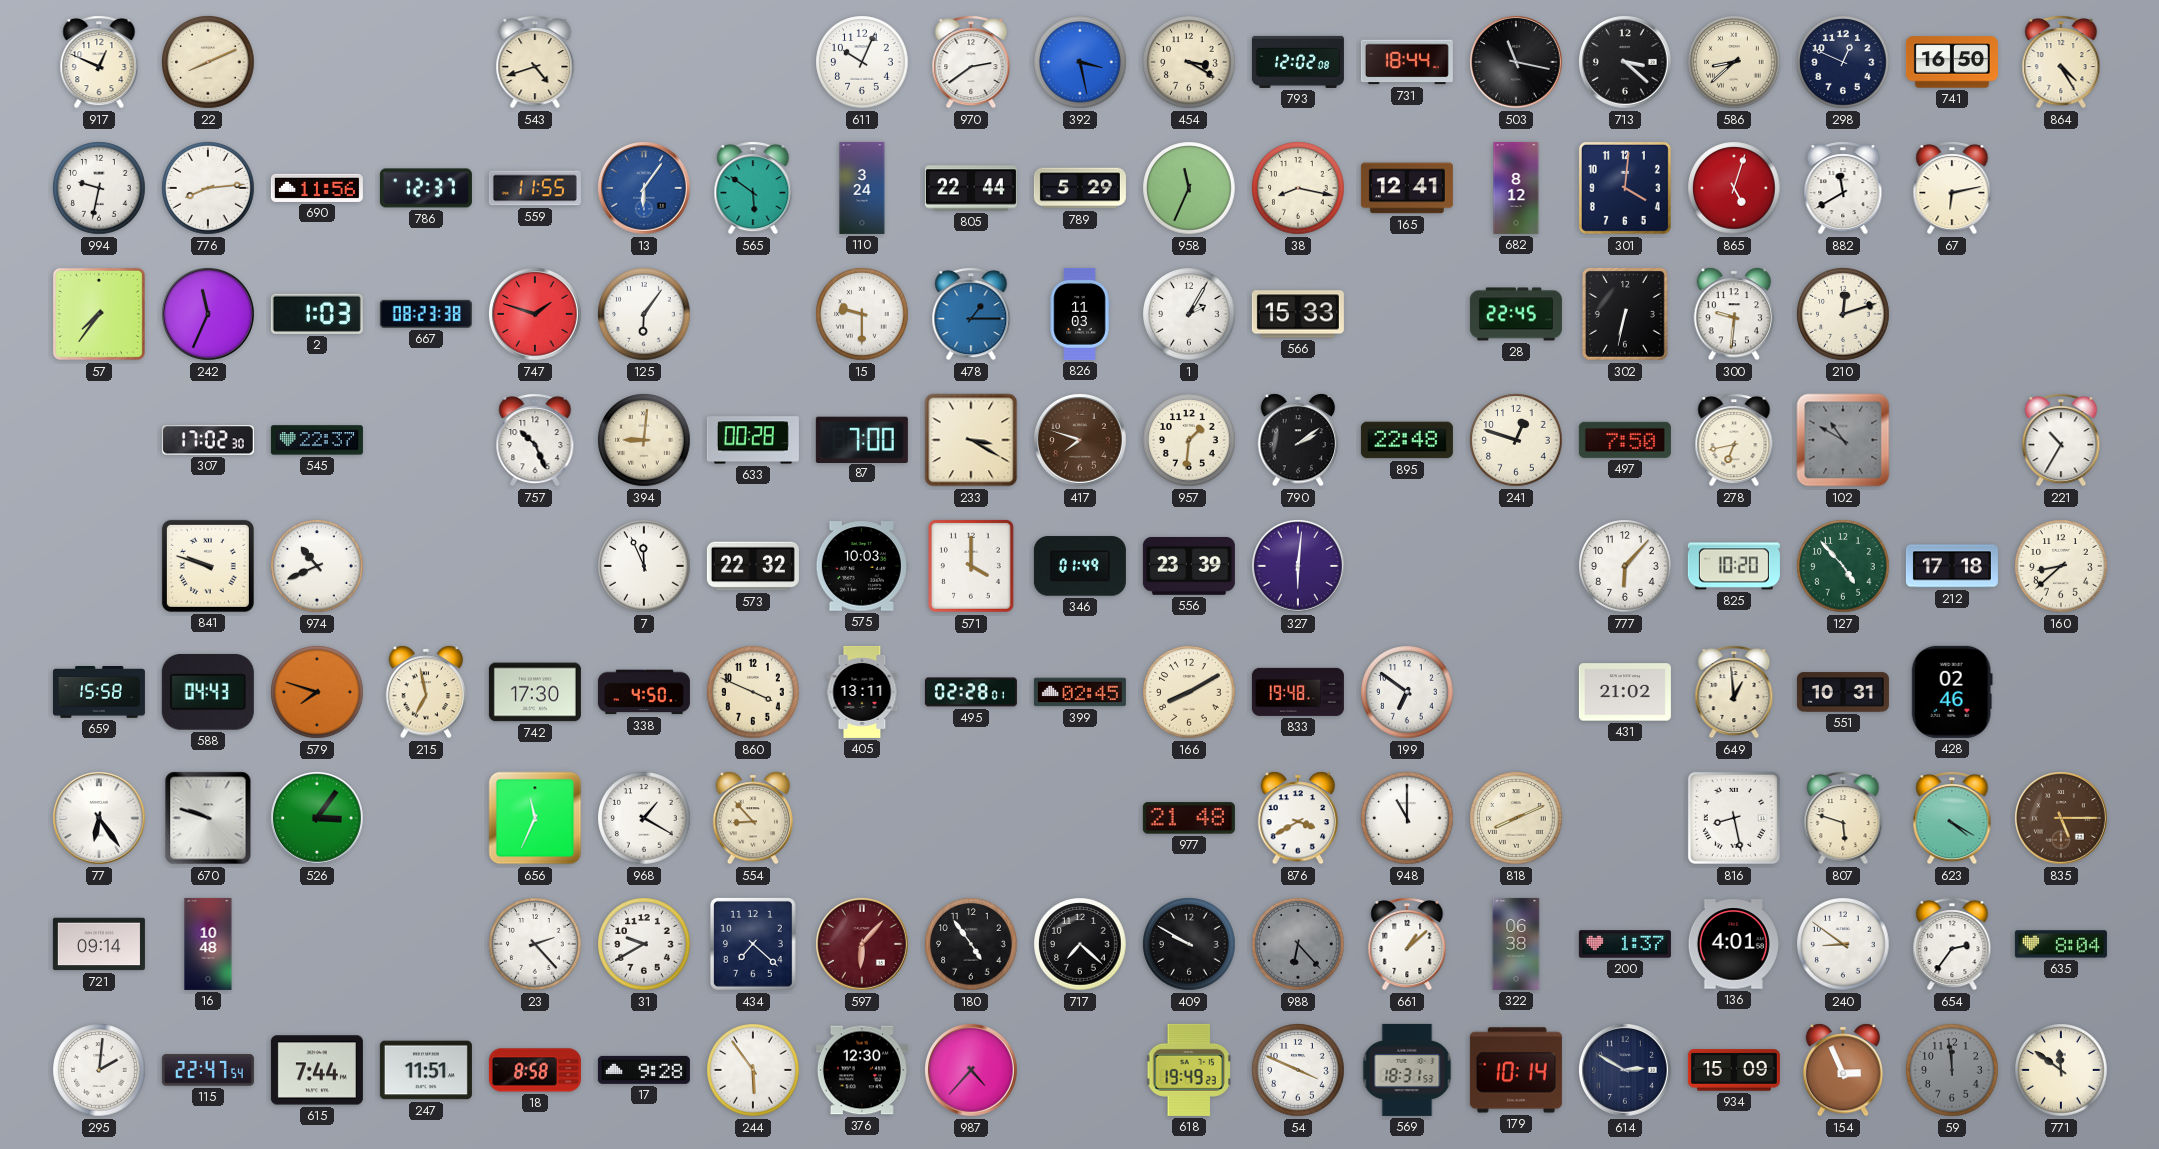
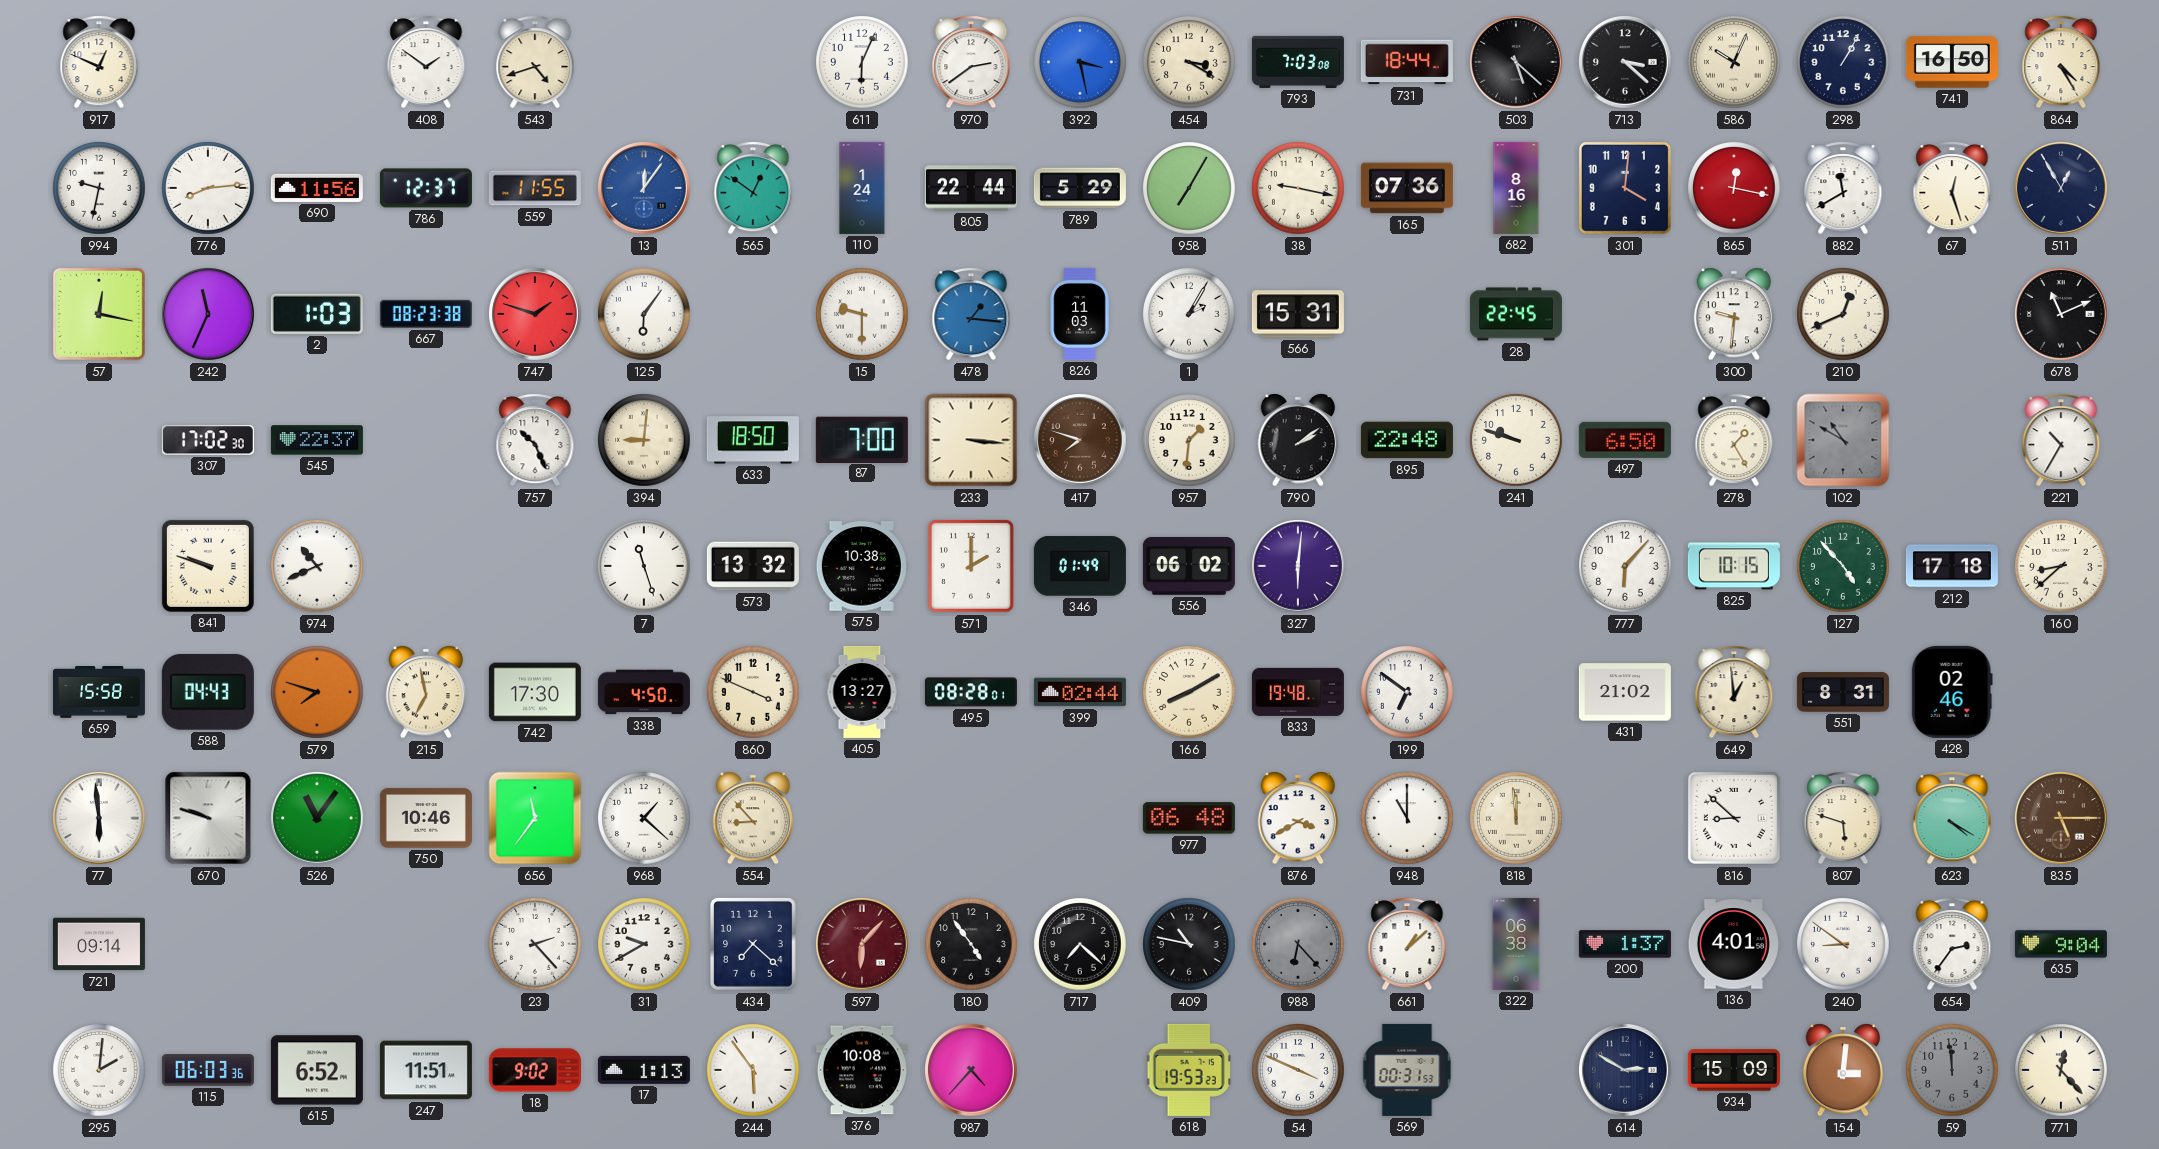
22: 8:11 -> none
408: none -> 1:51
611: 10:04 -> 6:04
793: 12:02 -> 7:03
503: 11:17 -> 5:22
586: 8:38 -> 10:04
298: 12:49 -> 1:05
13: 6:06 -> 12:06
565: 5:51 -> 12:51
110: 3:24 -> 1:24
958: 11:34 -> 7:05
38: 8:17 -> 9:17
165: 12:41 -> 07:36
682: 8:12 -> 8:16
865: 5:03 -> 12:17
67: 6:13 -> 12:27
511: none -> 12:55
57: 7:36 -> 12:17
478: 1:15 -> 1:16
566: 15:33 -> 15:31
302: 6:32 -> none
210: 12:12 -> 12:41
678: none -> 11:11
633: 00:28 -> 18:50
233: 3:20 -> 3:16
241: 12:48 -> 9:48
497: 7:50 -> 6:50
278: 6:43 -> 1:25
7: 11:56 -> 11:27
573: 22:32 -> 13:32
575: 10:03 -> 10:38
571: 4:00 -> 2:00
556: 23:39 -> 06:02
825: 10:20 -> 10:15
405: 13:11 -> 13:27
495: 02:28 -> 08:28
399: 02:45 -> 02:44
551: 10:31 -> 8:31
77: 6:24 -> 5:59
526: 3:06 -> 11:06
750: none -> 10:46
656: 11:34 -> 11:36
968: 1:20 -> 1:22
977: 21:48 -> 06:48
818: 8:11 -> 11:59
816: 8:28 -> 8:52
16: 10:48 -> none
409: 9:50 -> 10:47
635: 8:04 -> 9:04
115: 22:47 -> 06:03
615: 7:44 -> 6:52
18: 8:58 -> 9:02
17: 9:28 -> 1:13
376: 12:30 -> 10:08
618: 19:49 -> 19:53
569: 18:31 -> 00:31
179: 10:14 -> none
154: 2:56 -> 3:01
771: 11:51 -> 12:23
